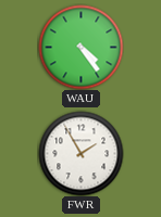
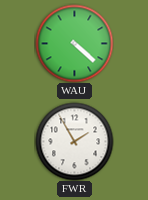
WAU: 4:24 -> 4:22
